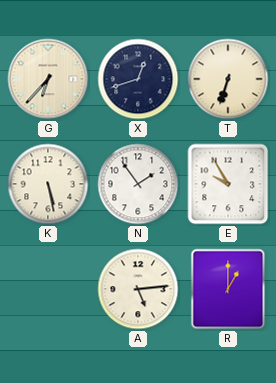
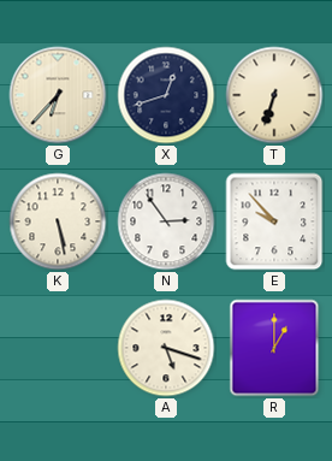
N: 1:54 -> 2:54
E: 9:55 -> 9:53
A: 5:14 -> 5:18
